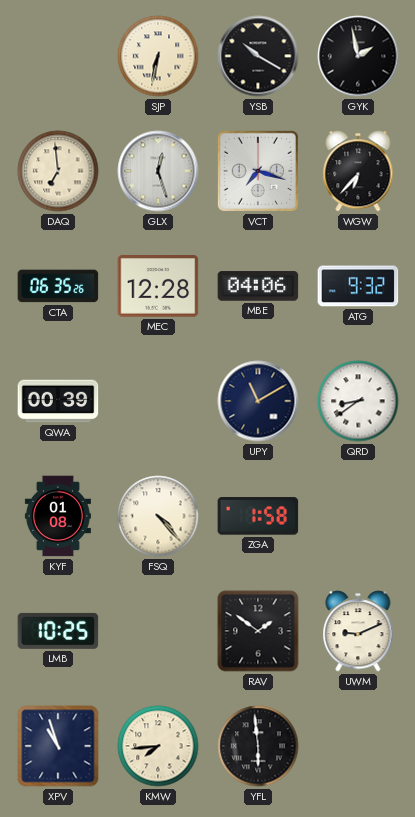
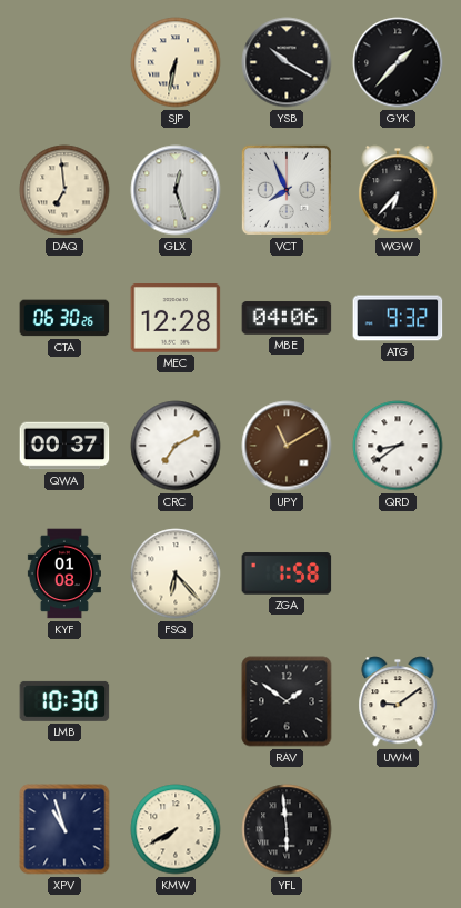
GYK: 1:58 -> 1:37
VCT: 7:18 -> 7:56
CTA: 06:35 -> 06:30
QWA: 00:39 -> 00:37
CRC: none -> 7:10
UPY dial: navy -> brown
FSQ: 4:23 -> 6:23
LMB: 10:25 -> 10:30
UWM: 9:11 -> 9:09
KMW: 7:44 -> 7:40
